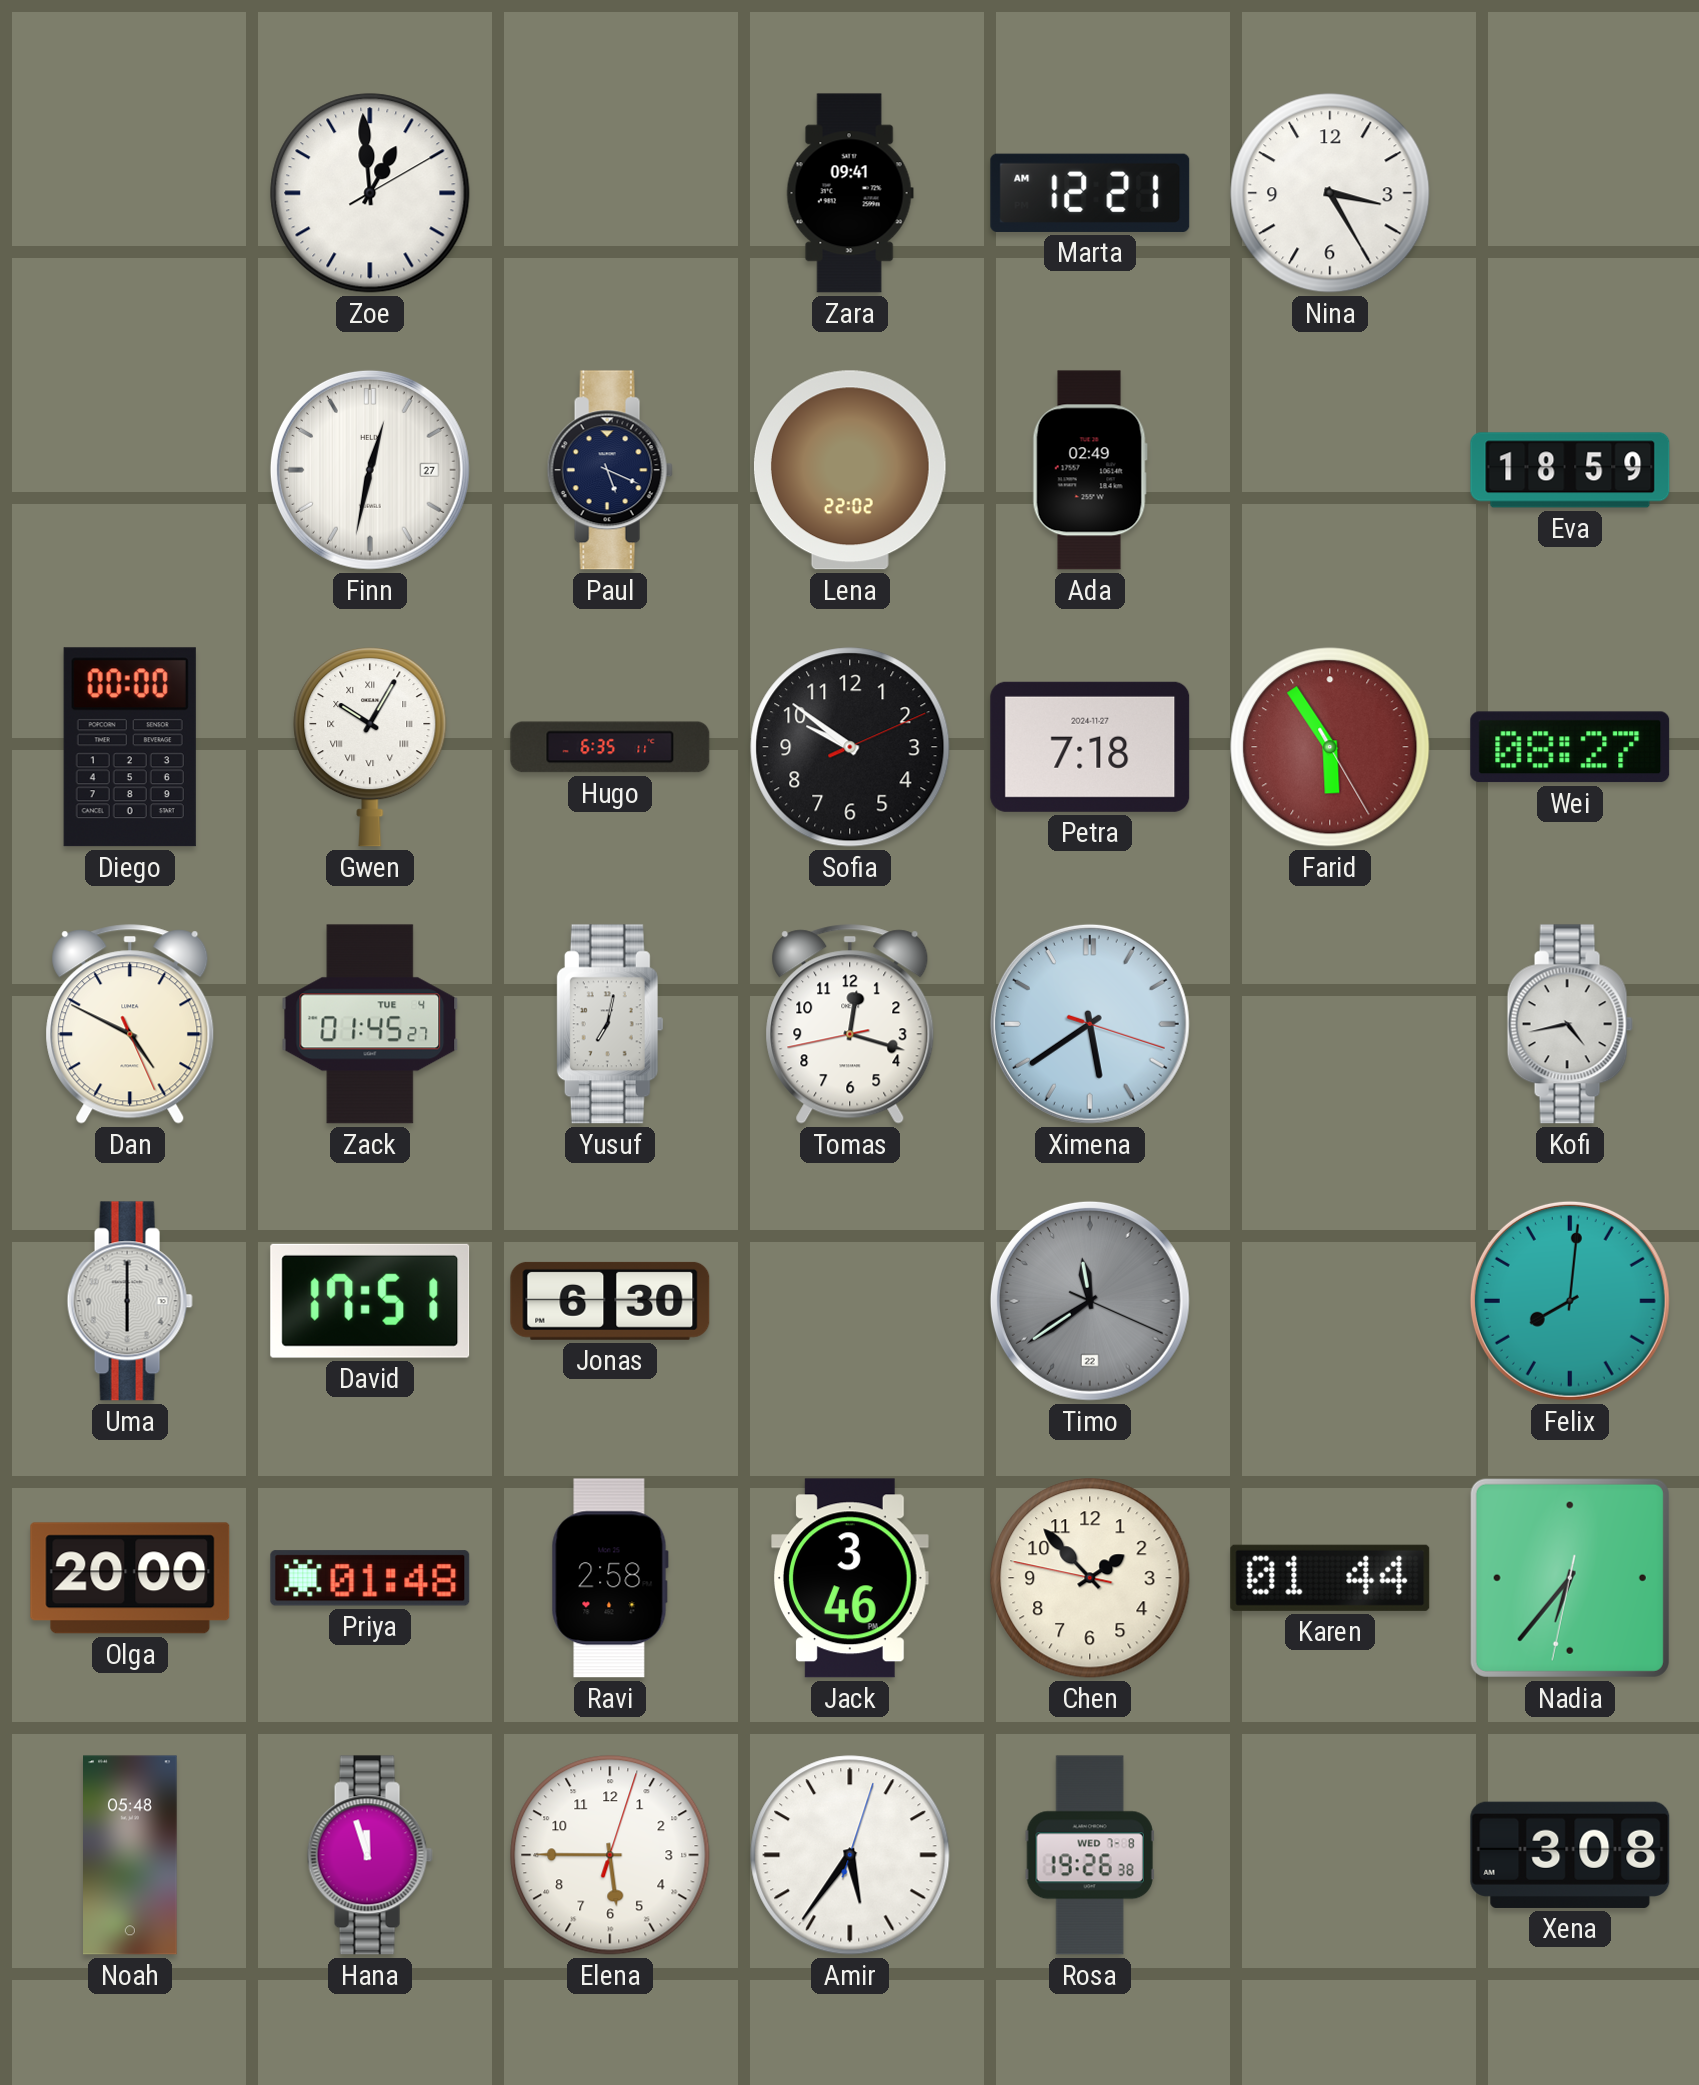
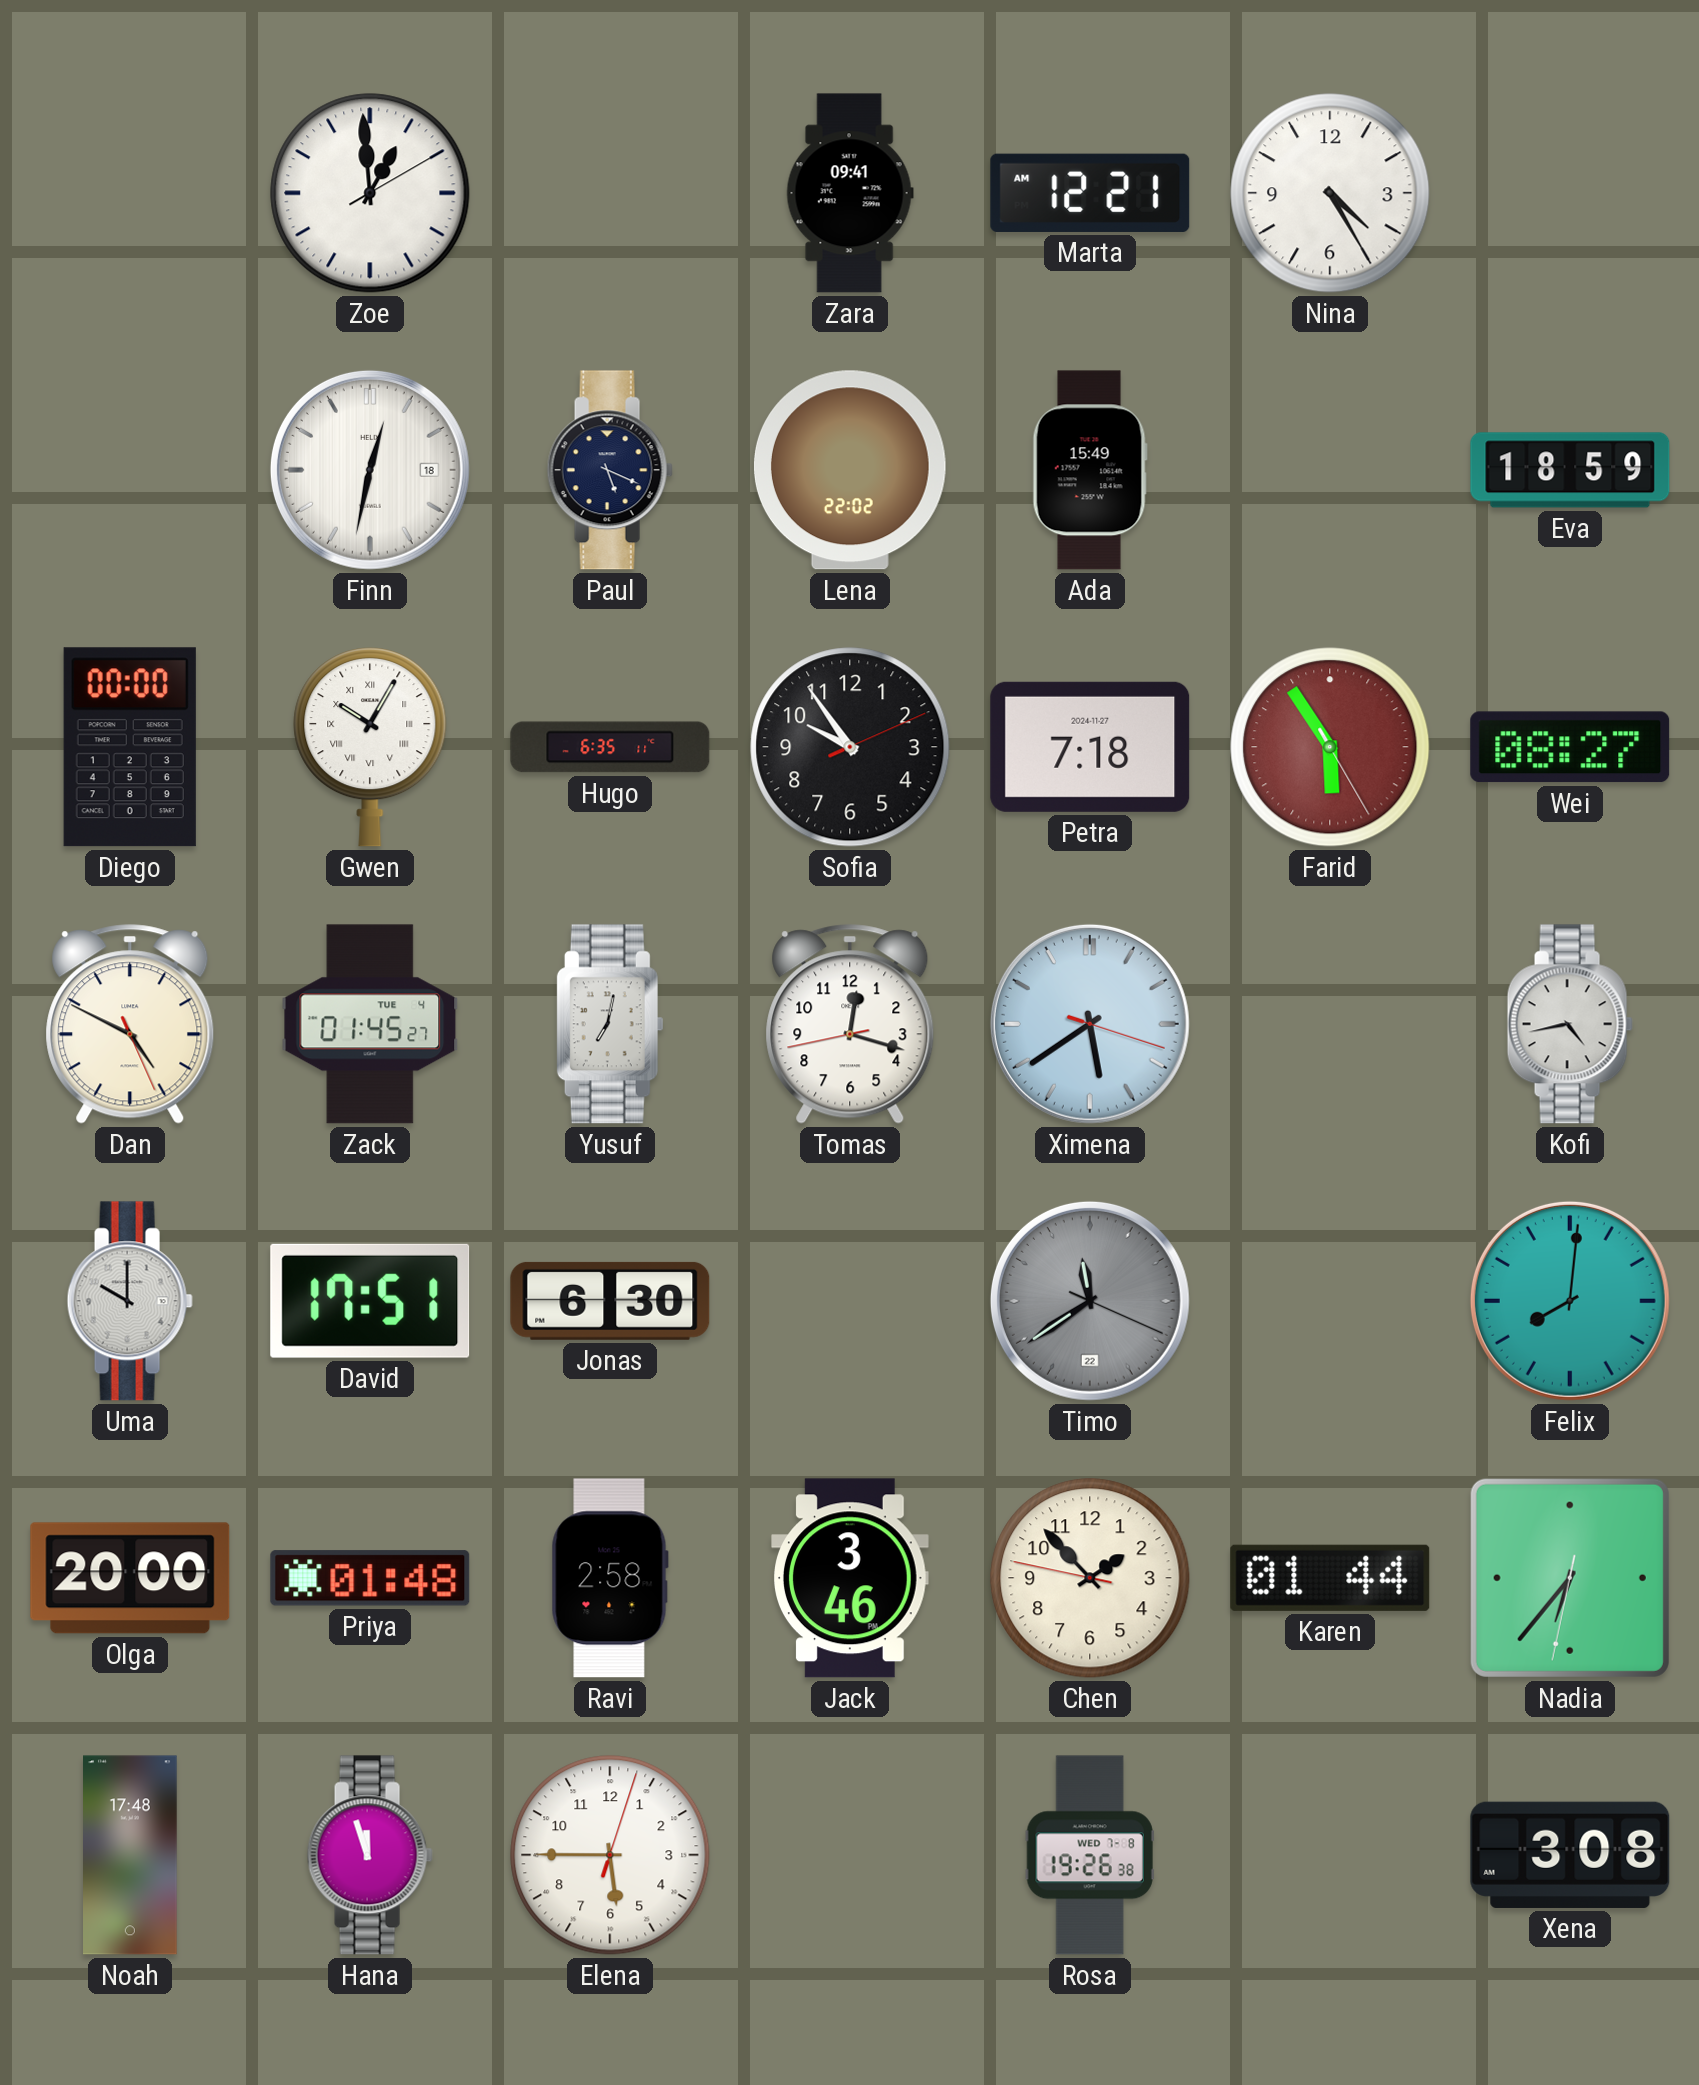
Nina: 3:25 -> 4:25
Finn date: 27 -> 18
Ada: 02:49 -> 15:49
Sofia: 9:51 -> 9:54
Uma: 6:00 -> 10:00
Noah: 05:48 -> 17:48
Amir: 5:36 -> none
